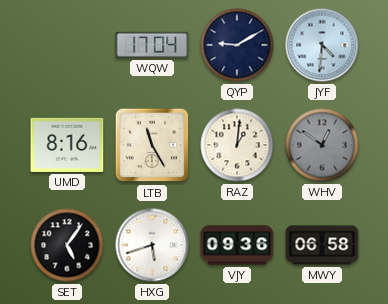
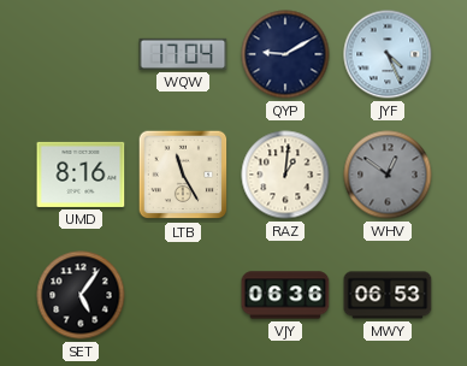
JYF: 4:31 -> 4:26
HXG: 5:42 -> none
VJY: 09:36 -> 06:36
MWY: 06:58 -> 06:53
